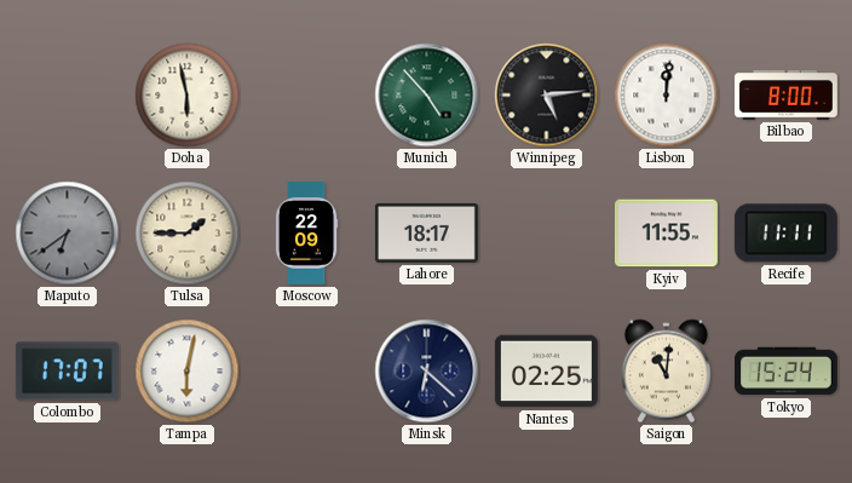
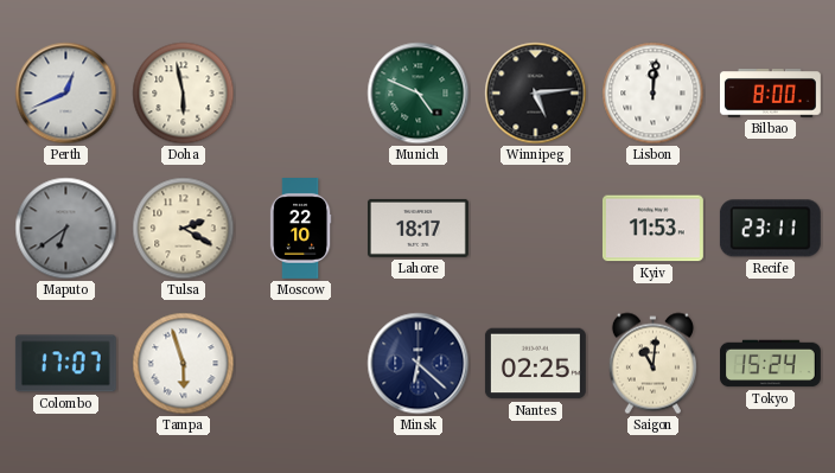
Perth: none -> 12:41
Munich: 4:53 -> 4:49
Tulsa: 1:45 -> 2:20
Moscow: 22:09 -> 22:10
Kyiv: 11:55 -> 11:53
Recife: 11:11 -> 23:11
Tampa: 6:02 -> 5:57
